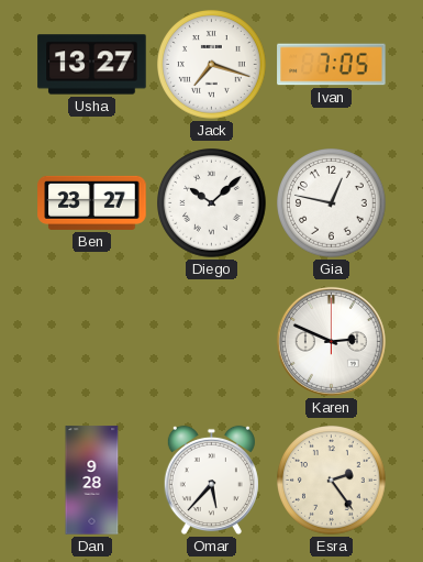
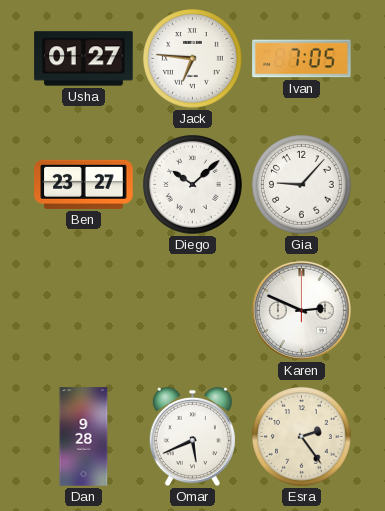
Usha: 13:27 -> 01:27
Jack: 7:18 -> 6:46
Gia: 12:47 -> 9:07
Omar: 5:37 -> 5:41
